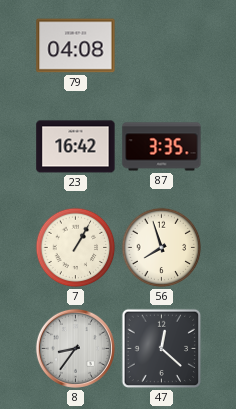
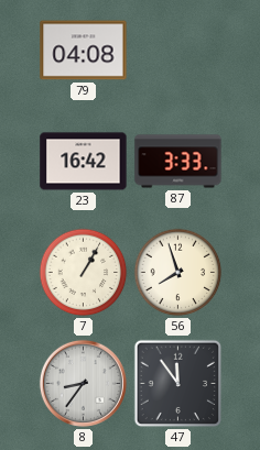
87: 3:35 -> 3:33
47: 12:22 -> 11:54
